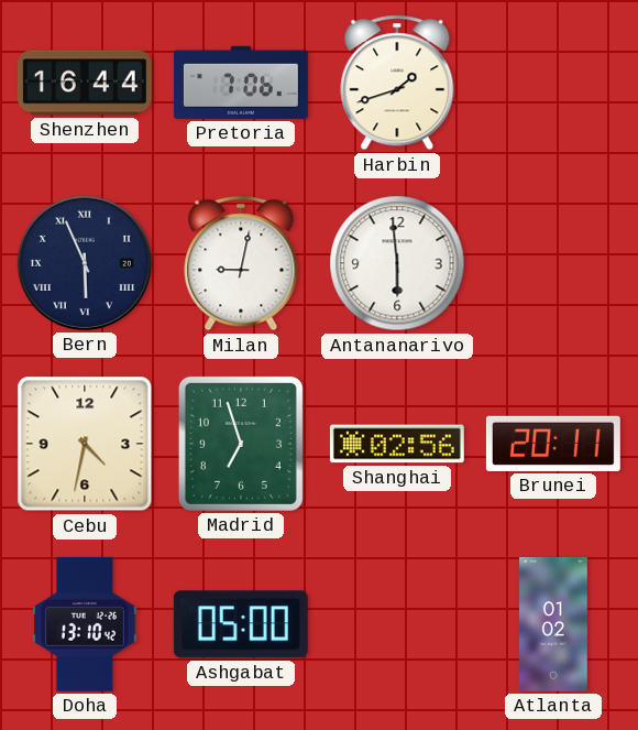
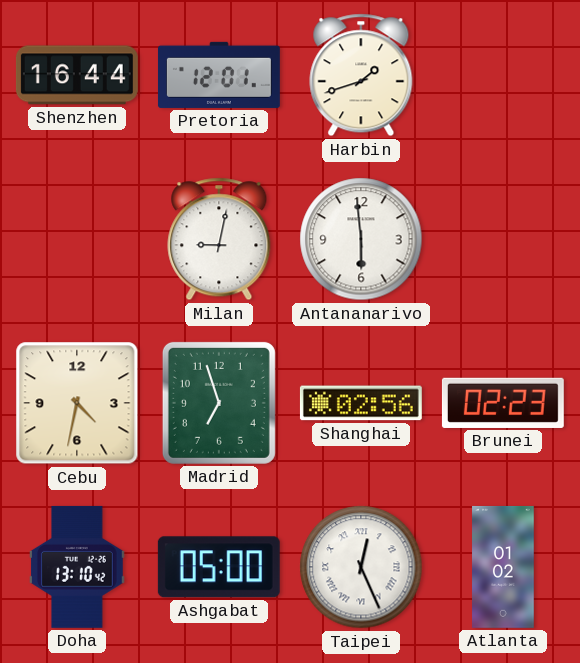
Pretoria: 7:06 -> 12:01
Bern: 5:56 -> none
Brunei: 20:11 -> 02:23
Taipei: none -> 12:26
